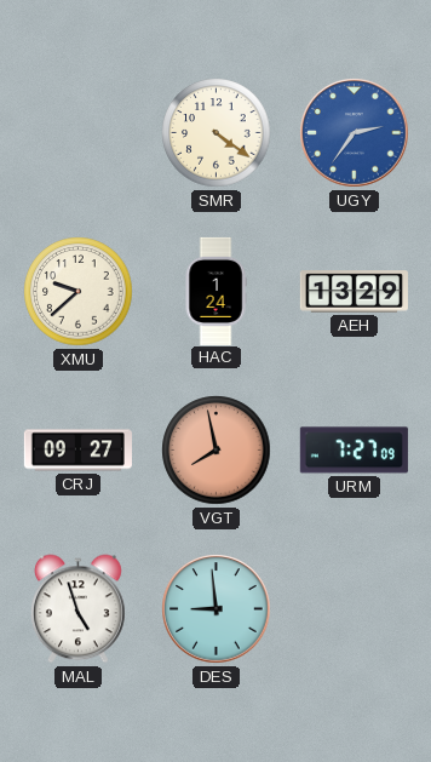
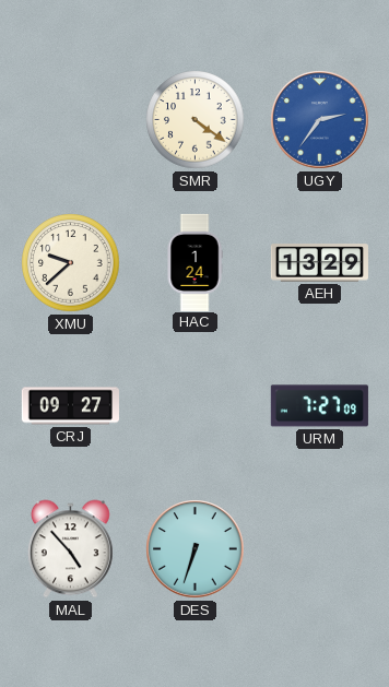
VGT: 7:58 -> none
MAL: 4:57 -> 4:53
DES: 8:59 -> 6:33
